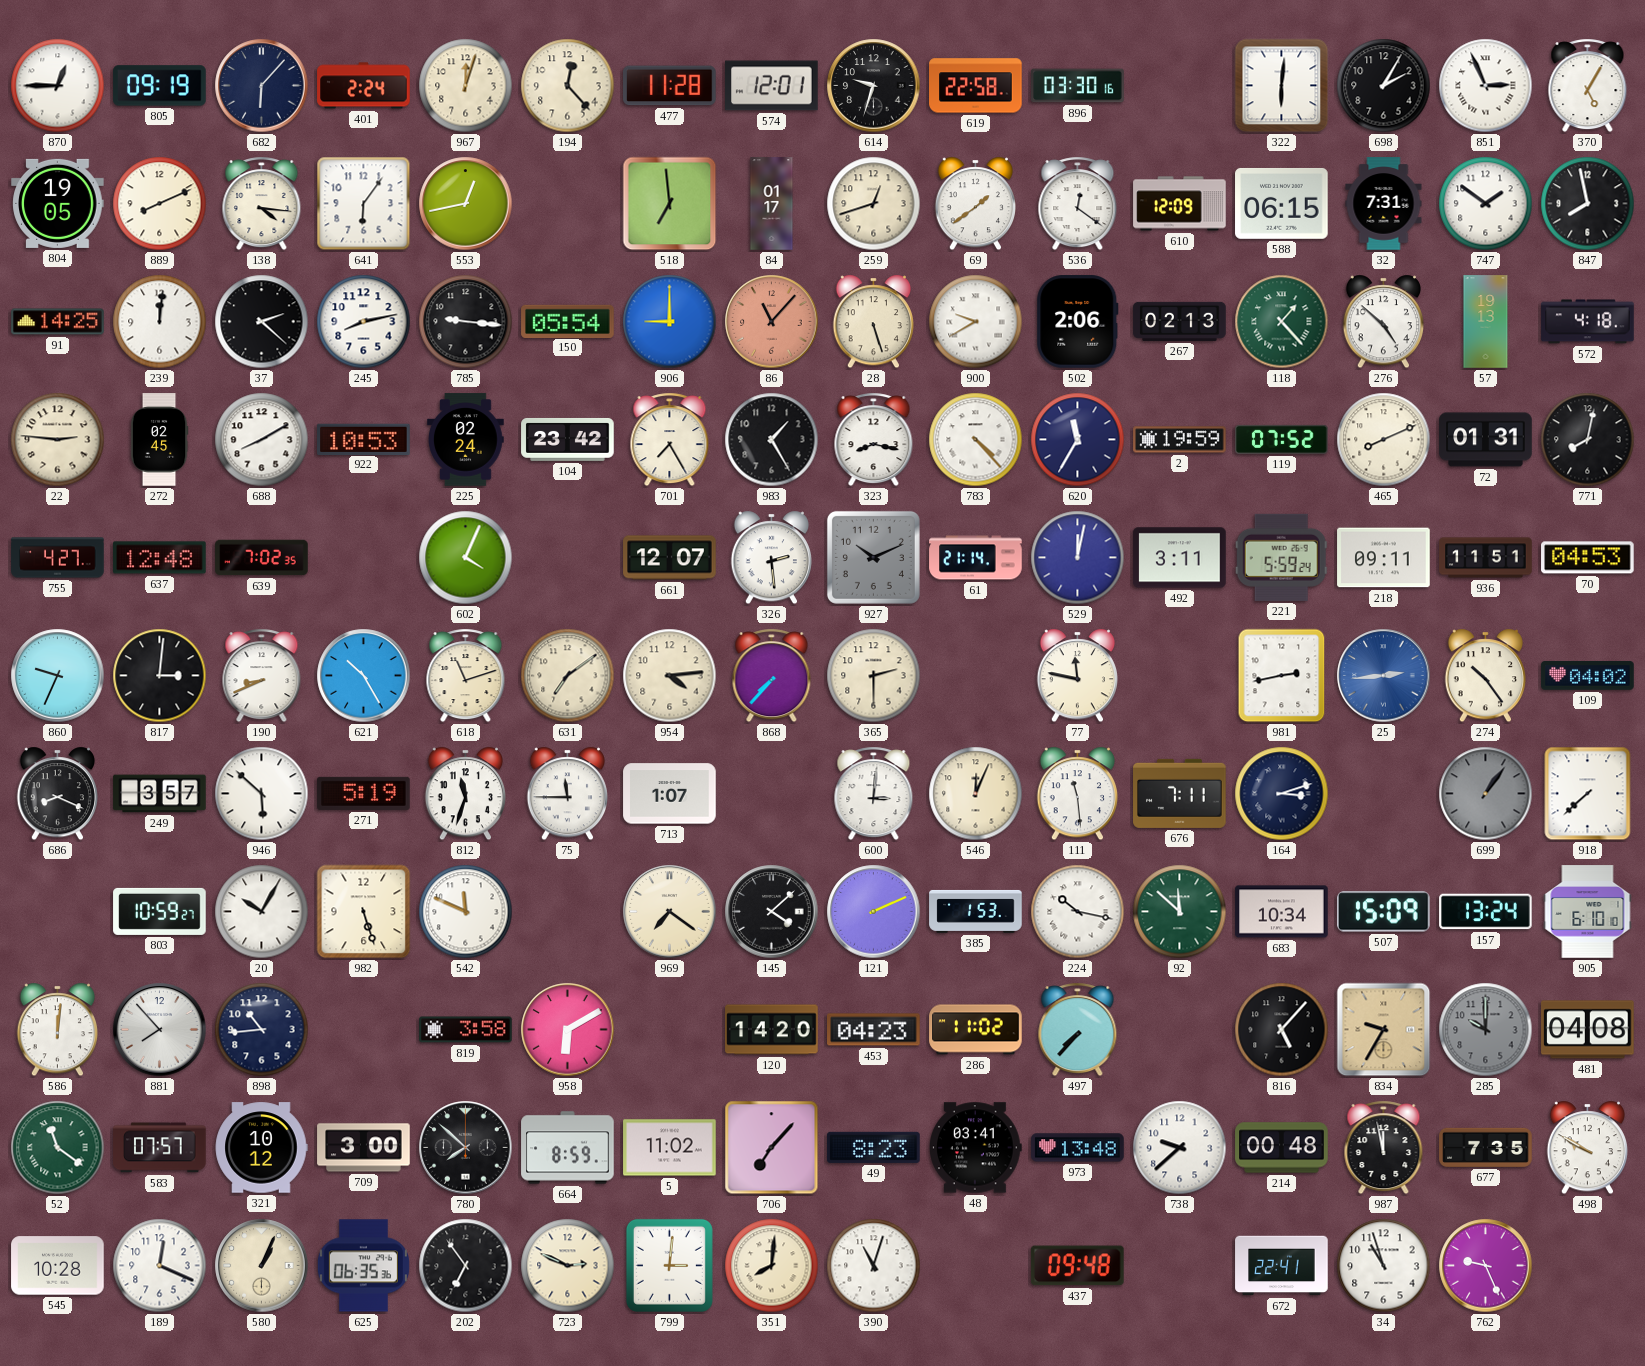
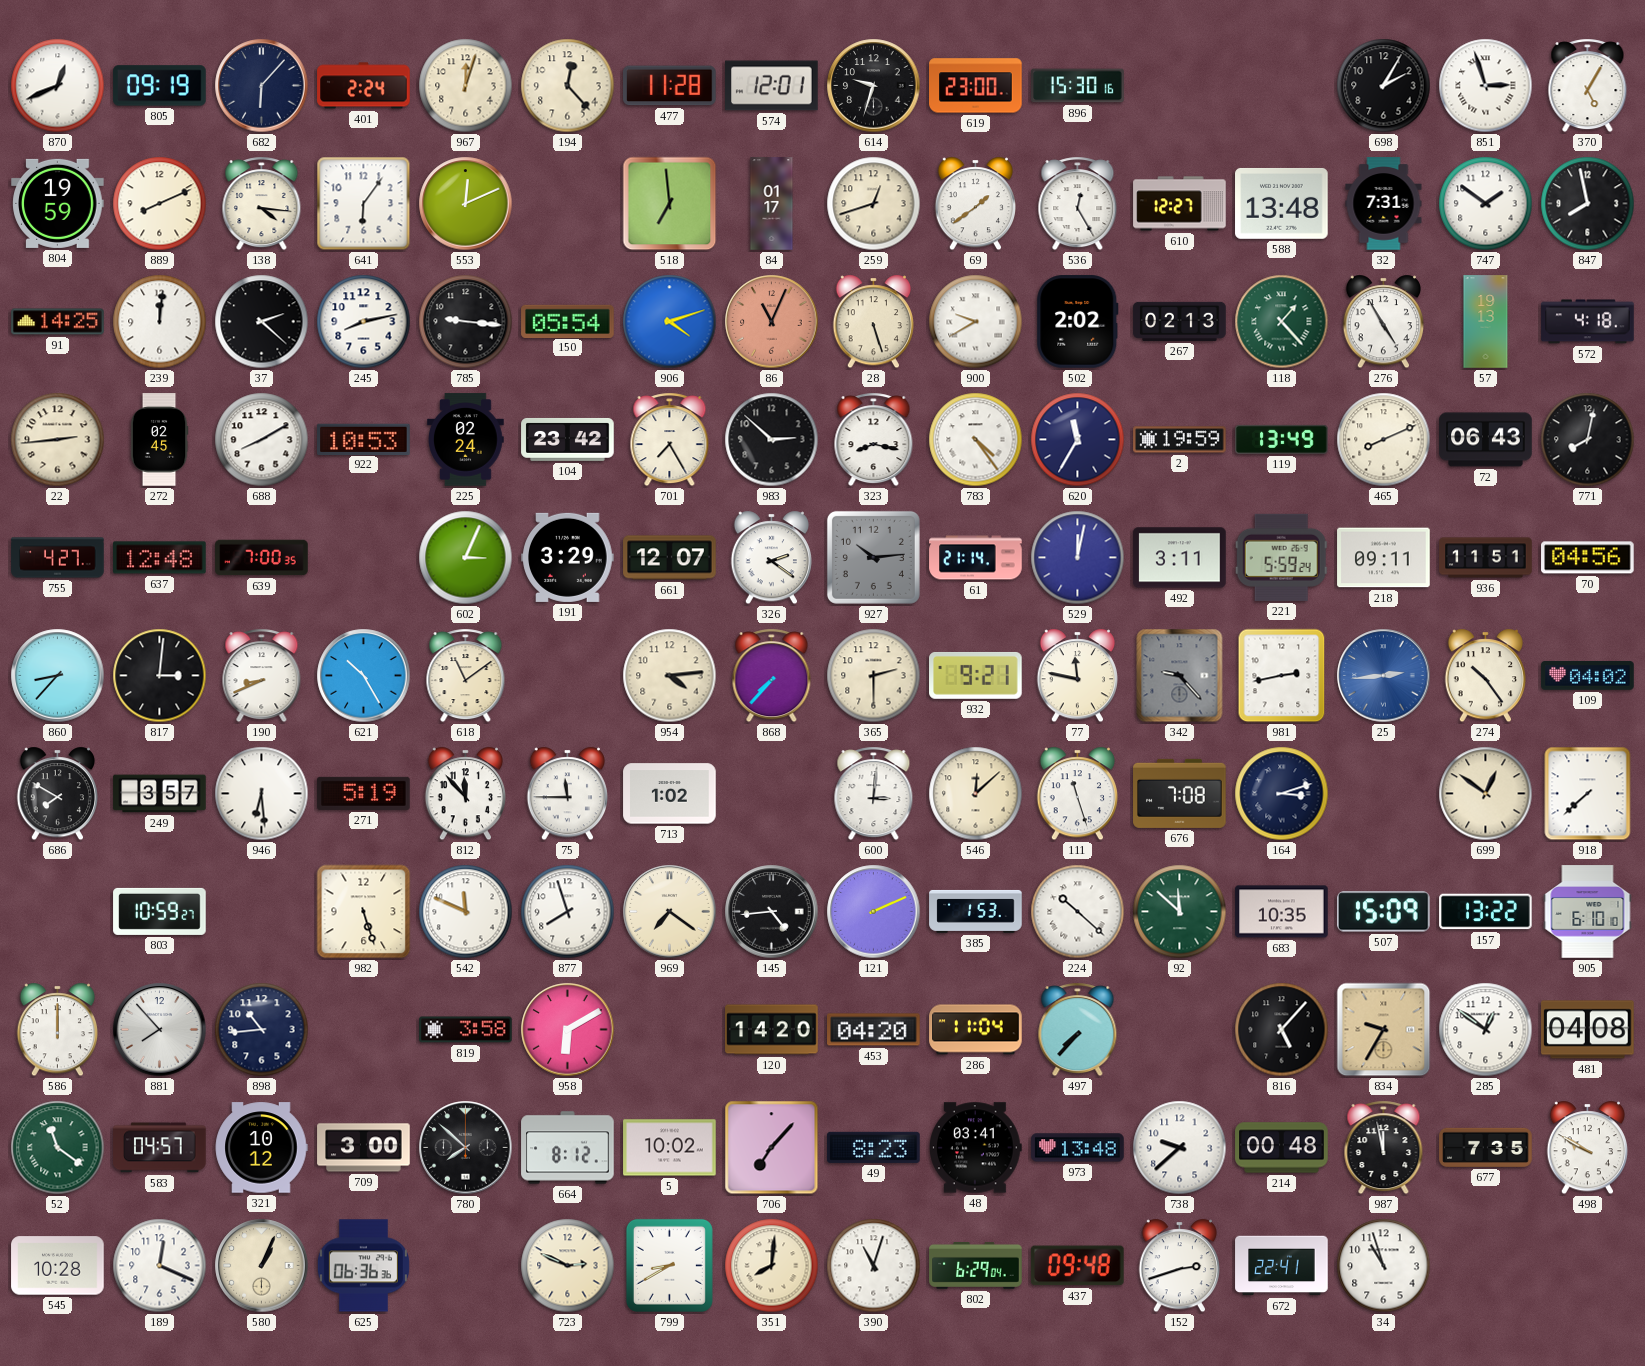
870: 12:45 -> 12:41
619: 22:58 -> 23:00
896: 03:30 -> 15:30
322: 6:01 -> none
851: 2:56 -> 2:57
804: 19:05 -> 19:59
553: 12:43 -> 12:11
536: 12:21 -> 12:25
610: 12:09 -> 12:27
588: 06:15 -> 13:48
906: 9:00 -> 4:12
86: 11:07 -> 11:04
502: 2:06 -> 2:02
276: 4:52 -> 4:55
22: 2:46 -> 2:44
983: 1:25 -> 2:52
783: 4:23 -> 4:24
119: 07:52 -> 13:49
72: 01:31 -> 06:43
639: 7:02 -> 7:00
602: 4:04 -> 3:04
191: none -> 3:29
326: 2:29 -> 2:21
927: 10:11 -> 10:14
70: 04:53 -> 04:56
860: 9:34 -> 8:37
618: 11:12 -> 11:09
631: 7:09 -> none
932: none -> 9:21
342: none -> 9:23
686: 8:19 -> 7:50
946: 5:52 -> 6:29
812: 11:33 -> 11:53
713: 1:07 -> 1:02
546: 12:04 -> 12:08
111: 11:29 -> 11:27
676: 7:11 -> 7:08
699: 1:06 -> 12:51
699 dial: grey -> cream
20: 10:05 -> none
877: none -> 7:57
145: 4:08 -> 4:44
224: 10:17 -> 10:22
683: 10:34 -> 10:35
157: 13:24 -> 13:22
586: 12:01 -> 12:00
453: 04:23 -> 04:20
286: 11:02 -> 11:04
285: 10:00 -> 12:51
285 dial: grey -> white
583: 07:57 -> 04:57
664: 8:59 -> 8:12
5: 11:02 -> 10:02
625: 06:35 -> 06:36
202: 6:54 -> none
799: 3:01 -> 8:40
802: none -> 6:29
152: none -> 2:42
762: 9:26 -> none
